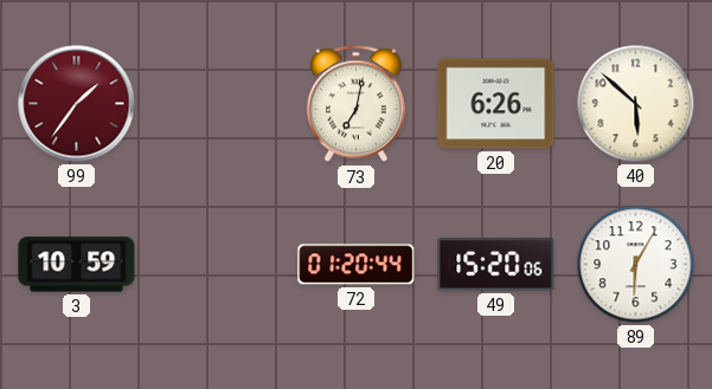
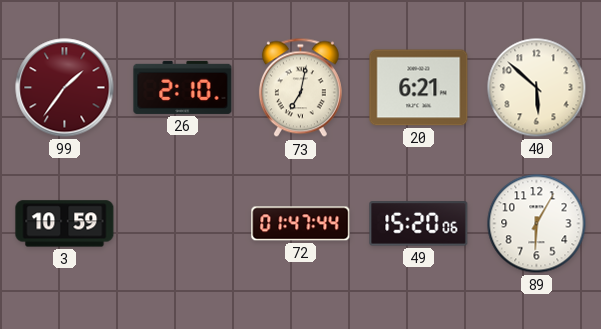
26: none -> 2:10
20: 6:26 -> 6:21
72: 01:20 -> 01:47
